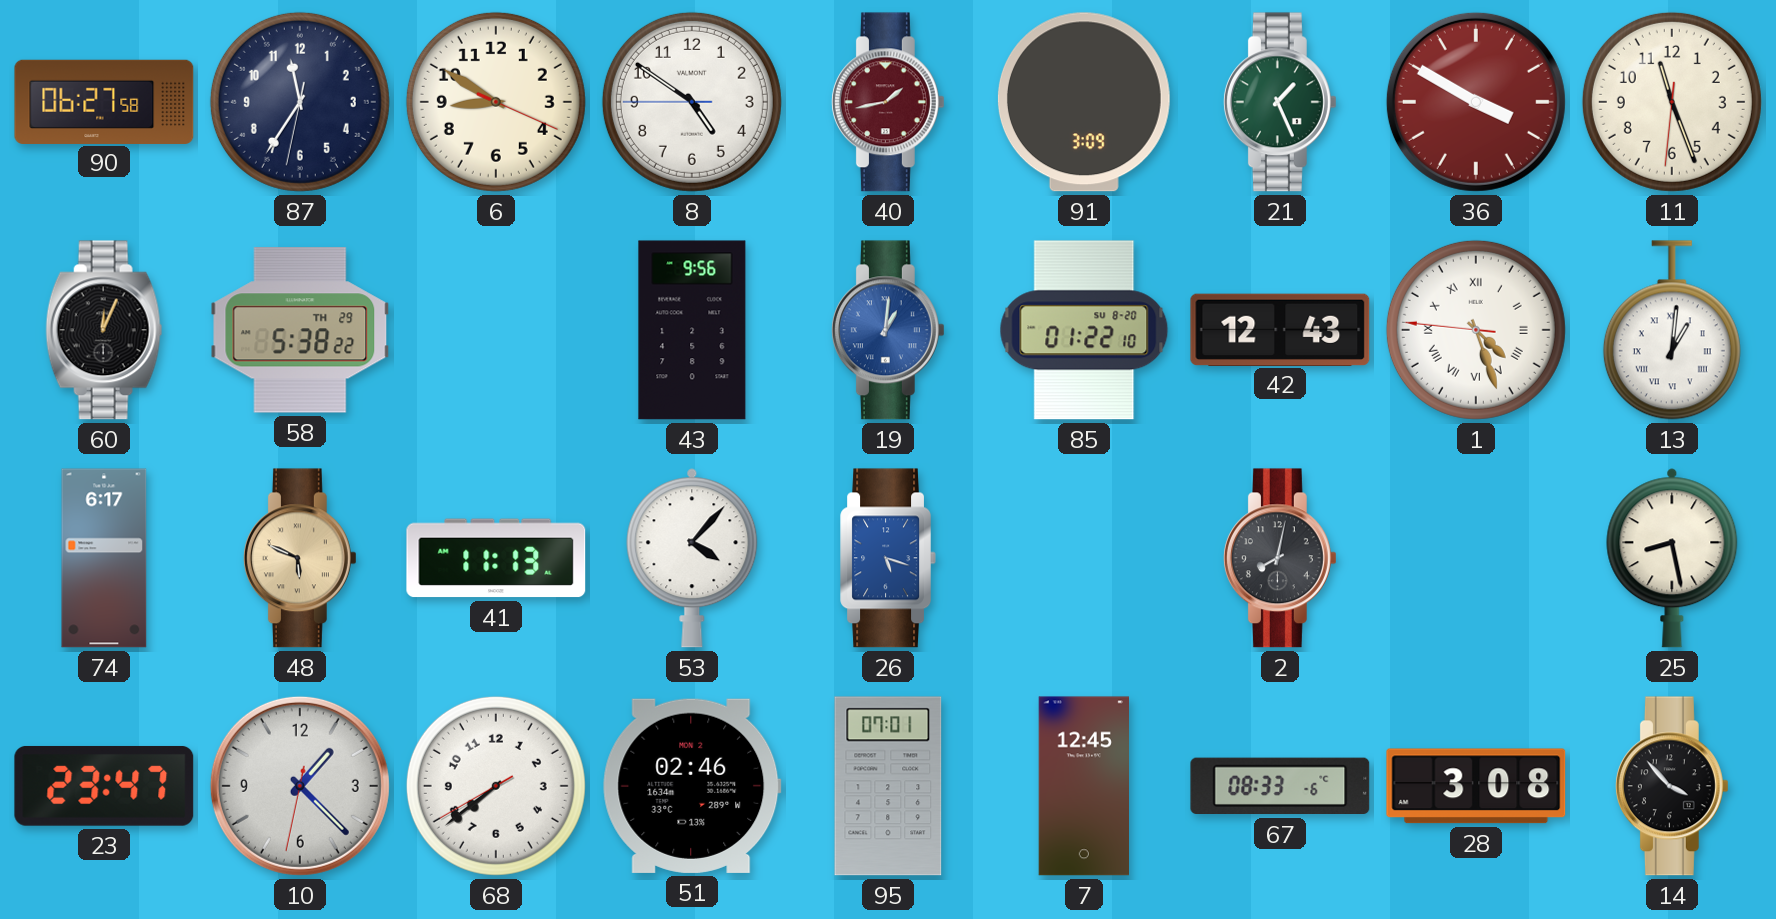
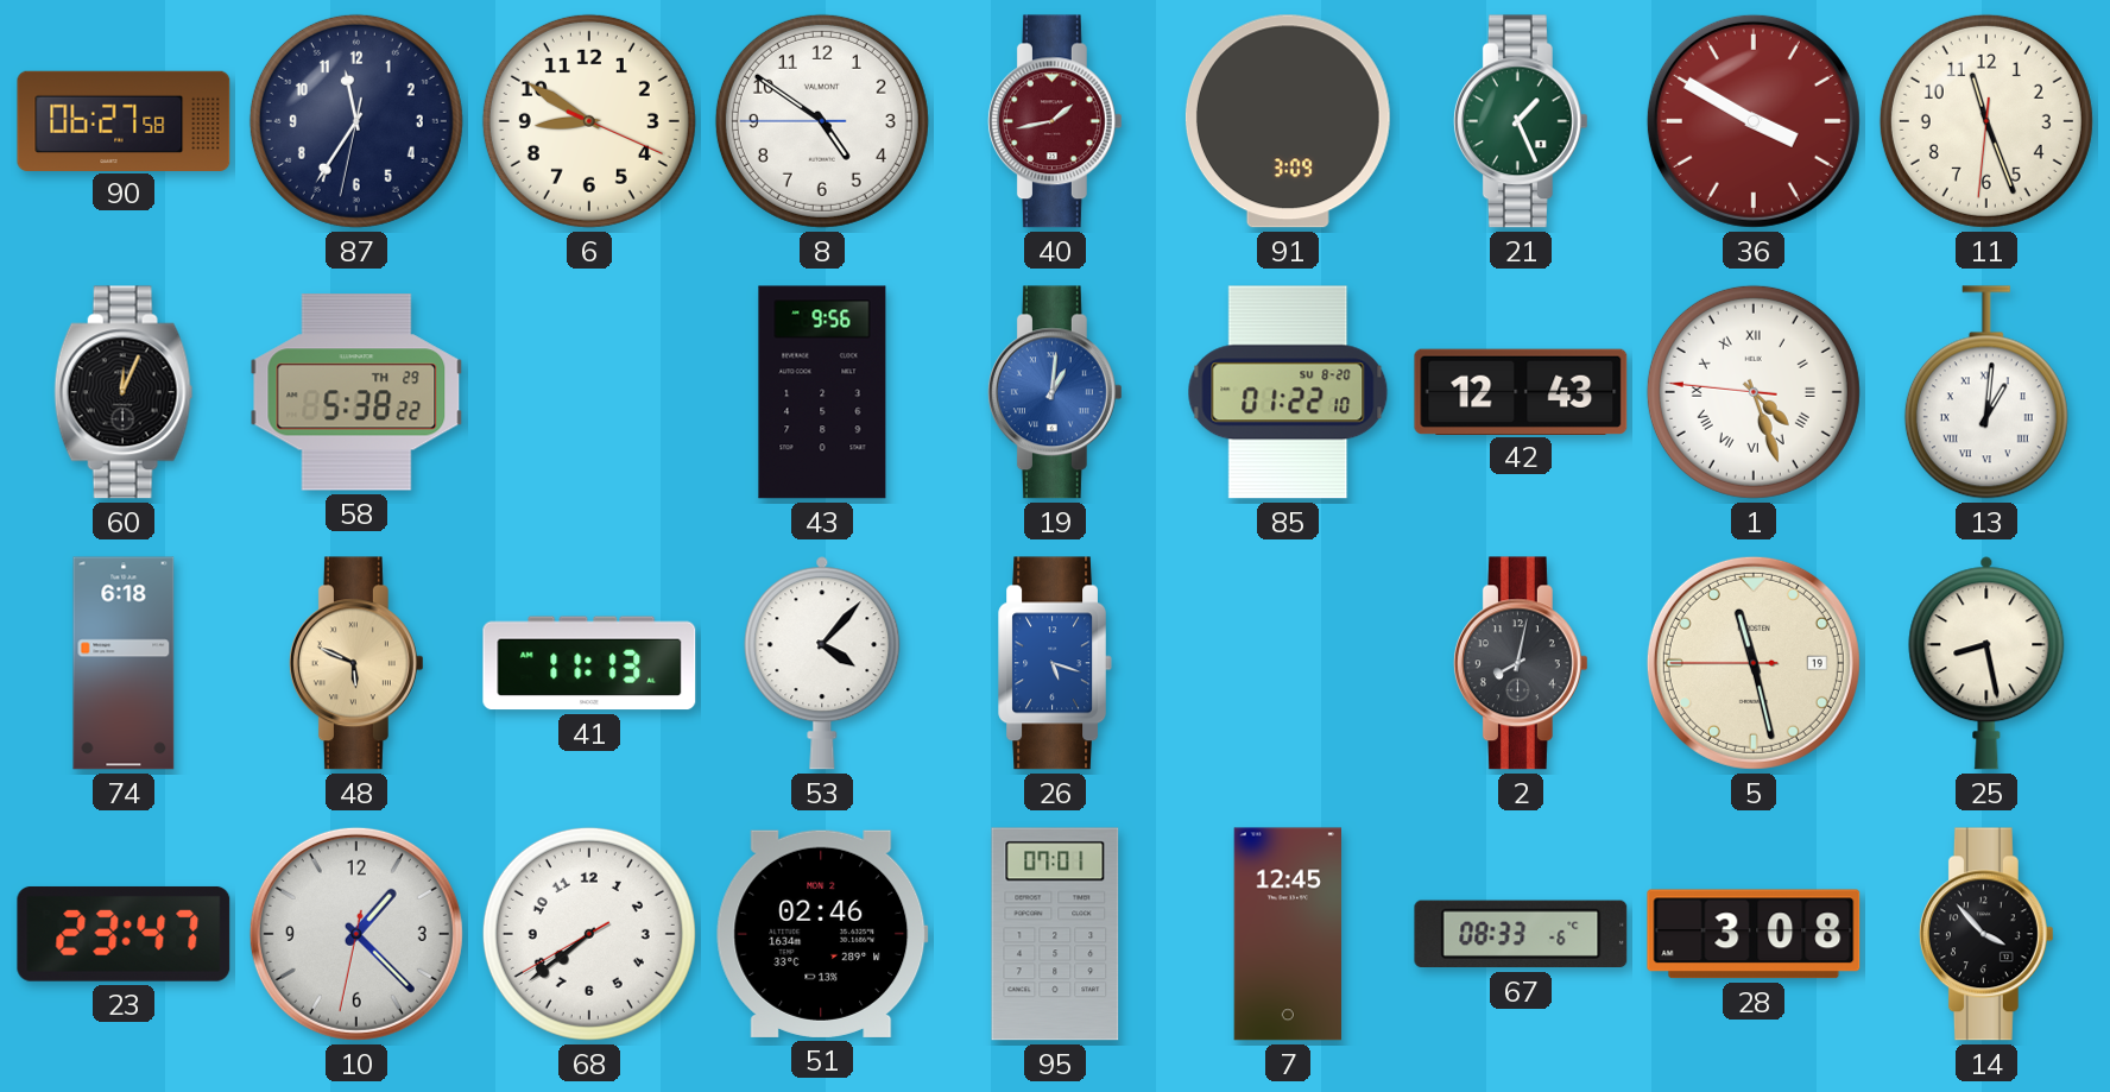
74: 6:17 -> 6:18
5: none -> 11:27
